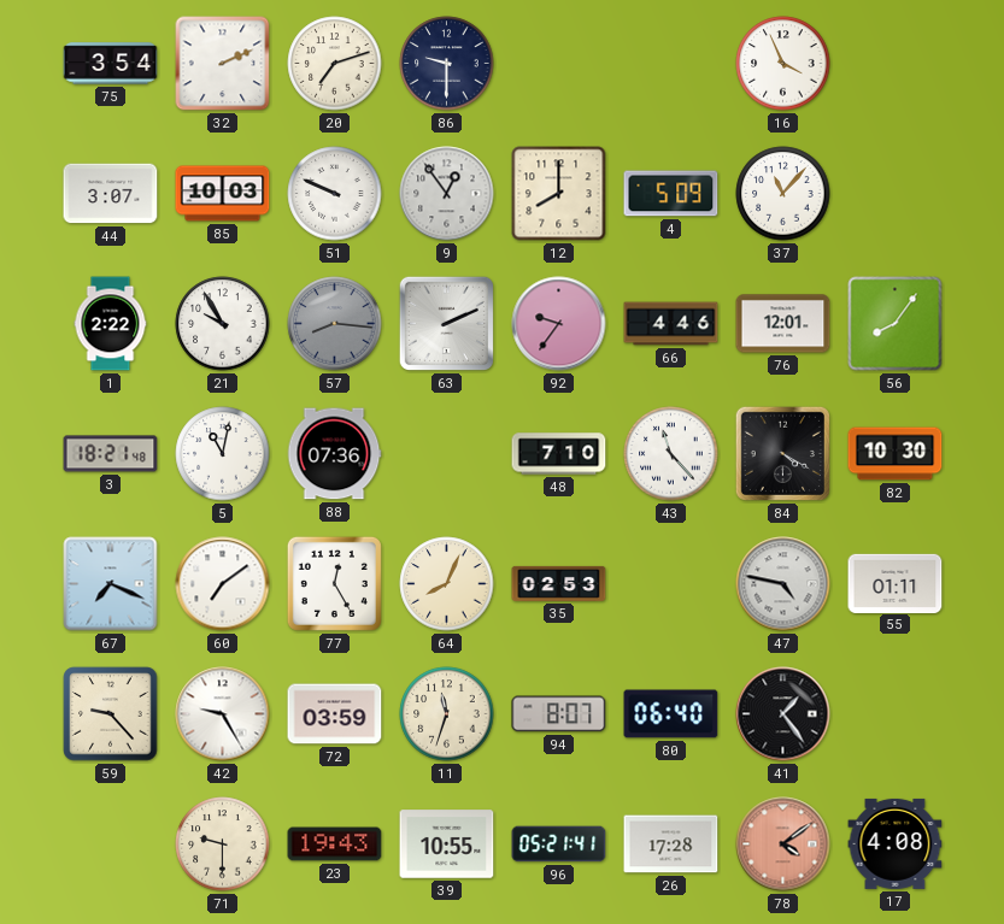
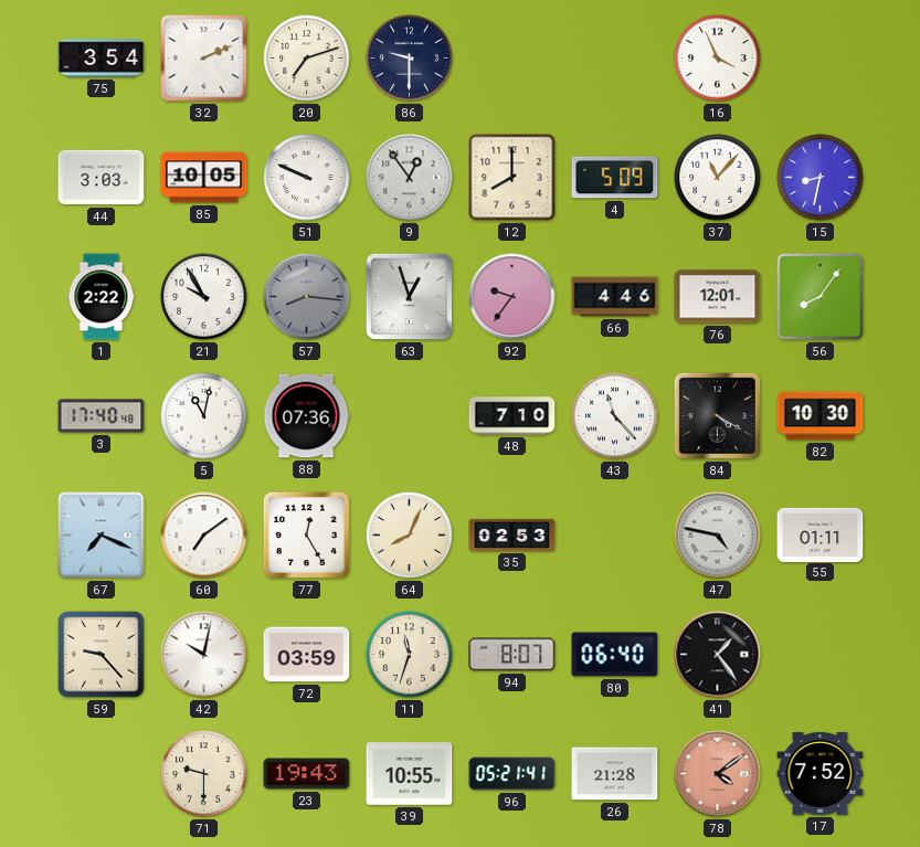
44: 3:07 -> 3:03
85: 10:03 -> 10:05
15: none -> 8:32
63: 2:11 -> 12:57
3: 18:21 -> 17:40
42: 9:25 -> 10:02
26: 17:28 -> 21:28
17: 4:08 -> 7:52
